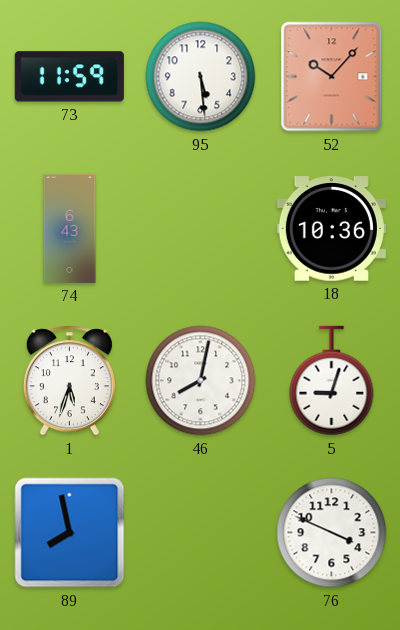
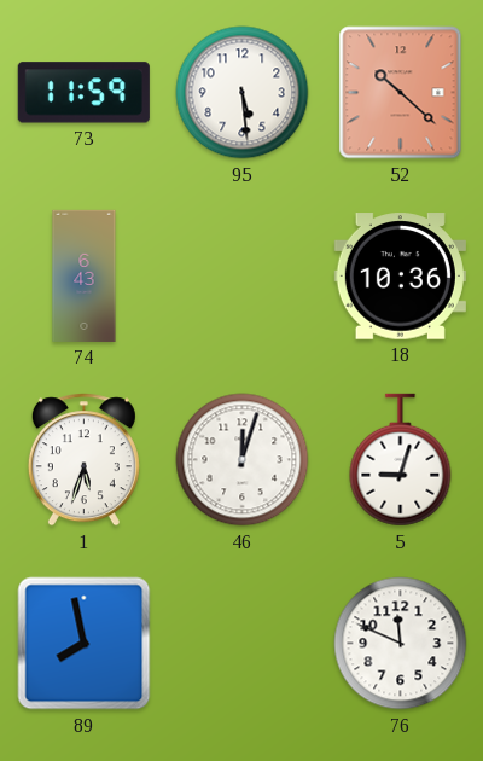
52: 10:07 -> 10:22
46: 8:02 -> 12:03
76: 3:49 -> 11:49
